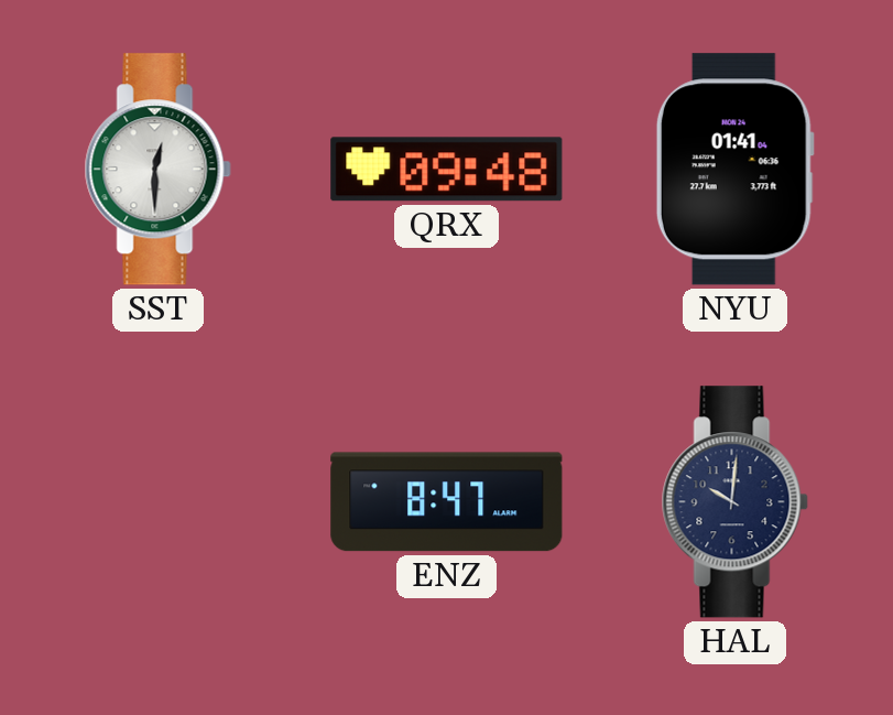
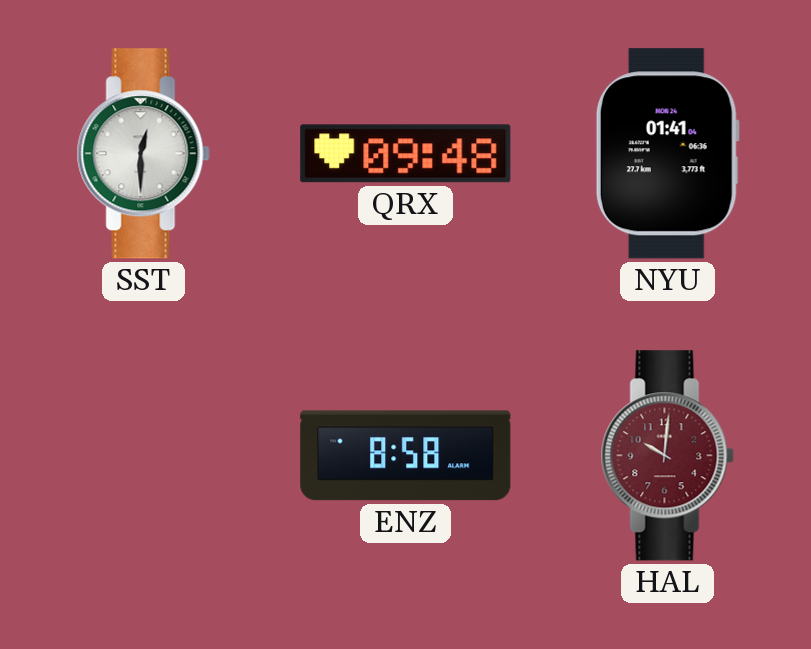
ENZ: 8:47 -> 8:58
HAL dial: navy -> burgundy
